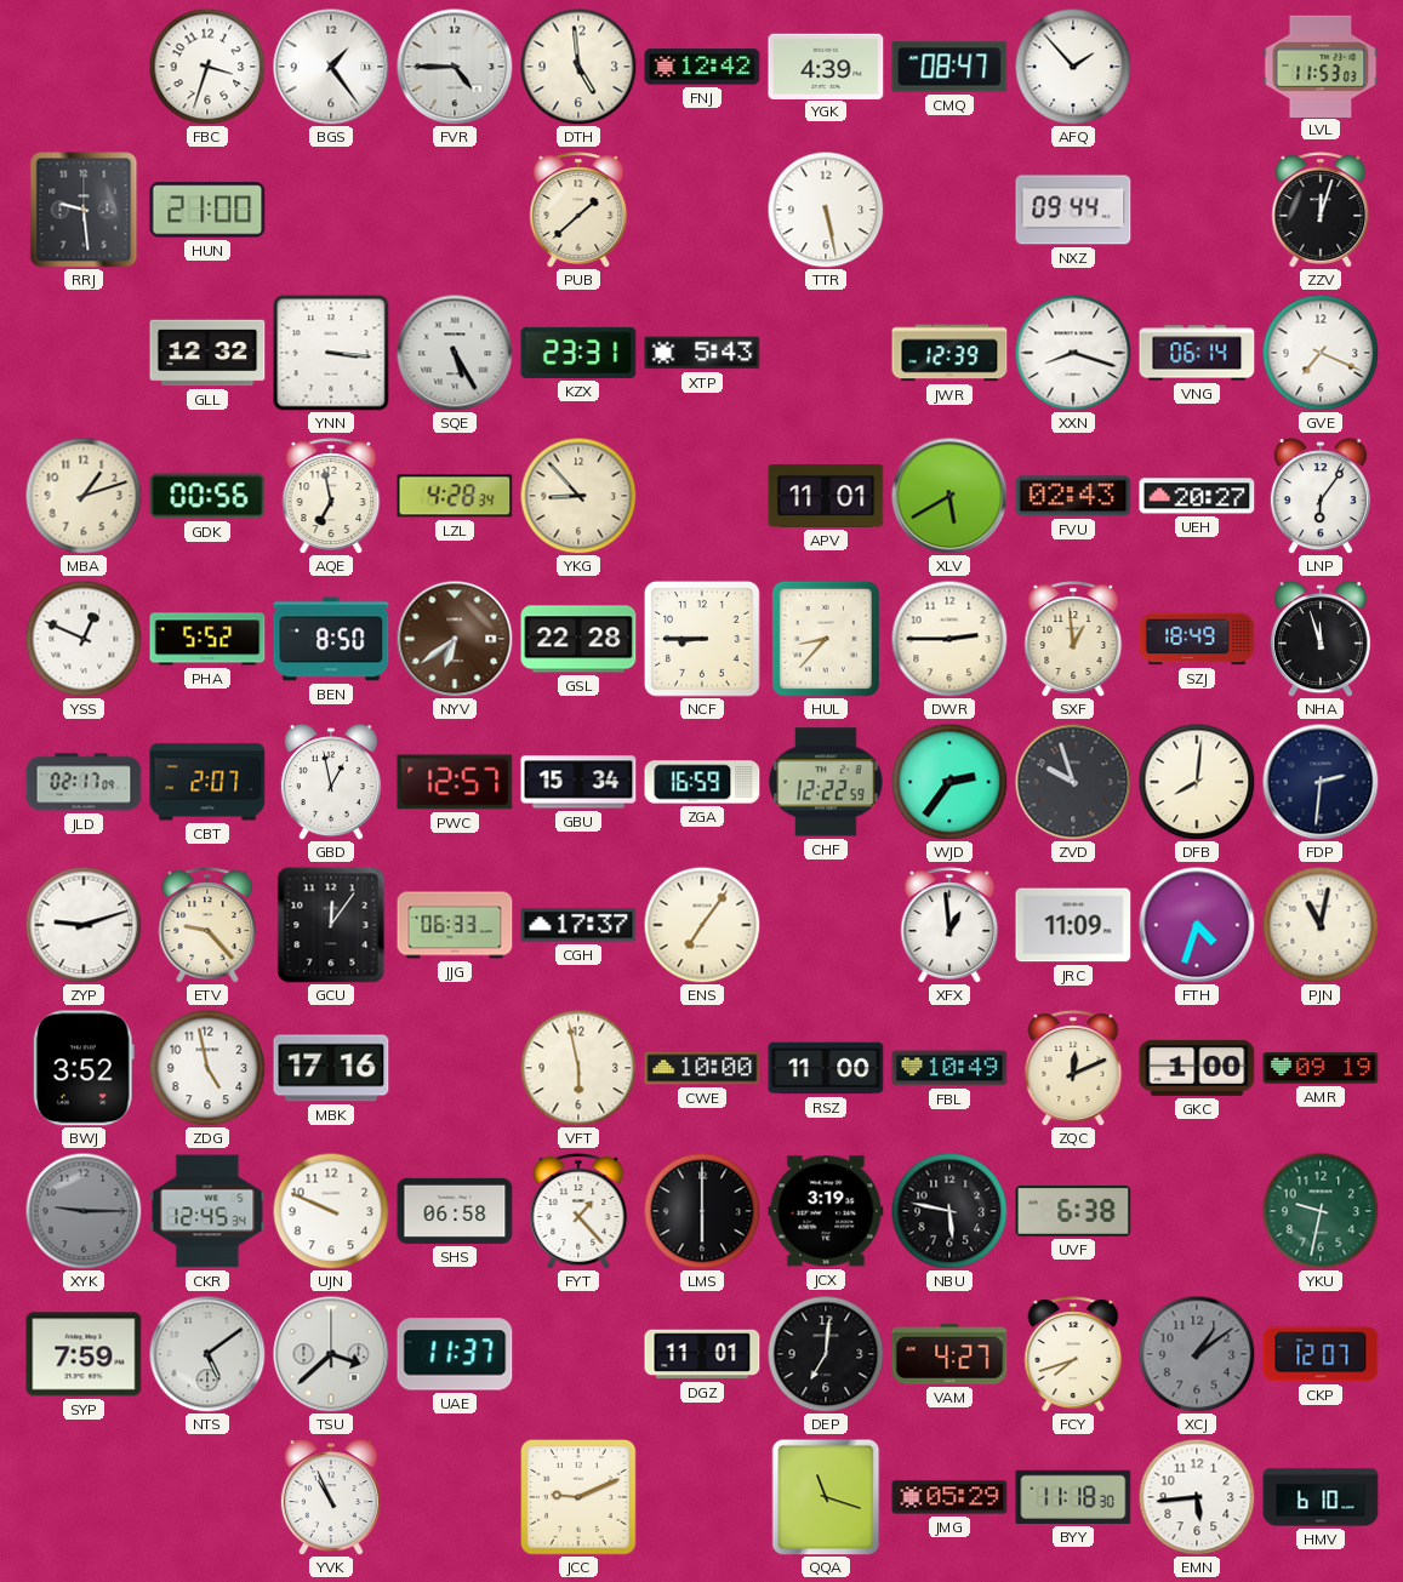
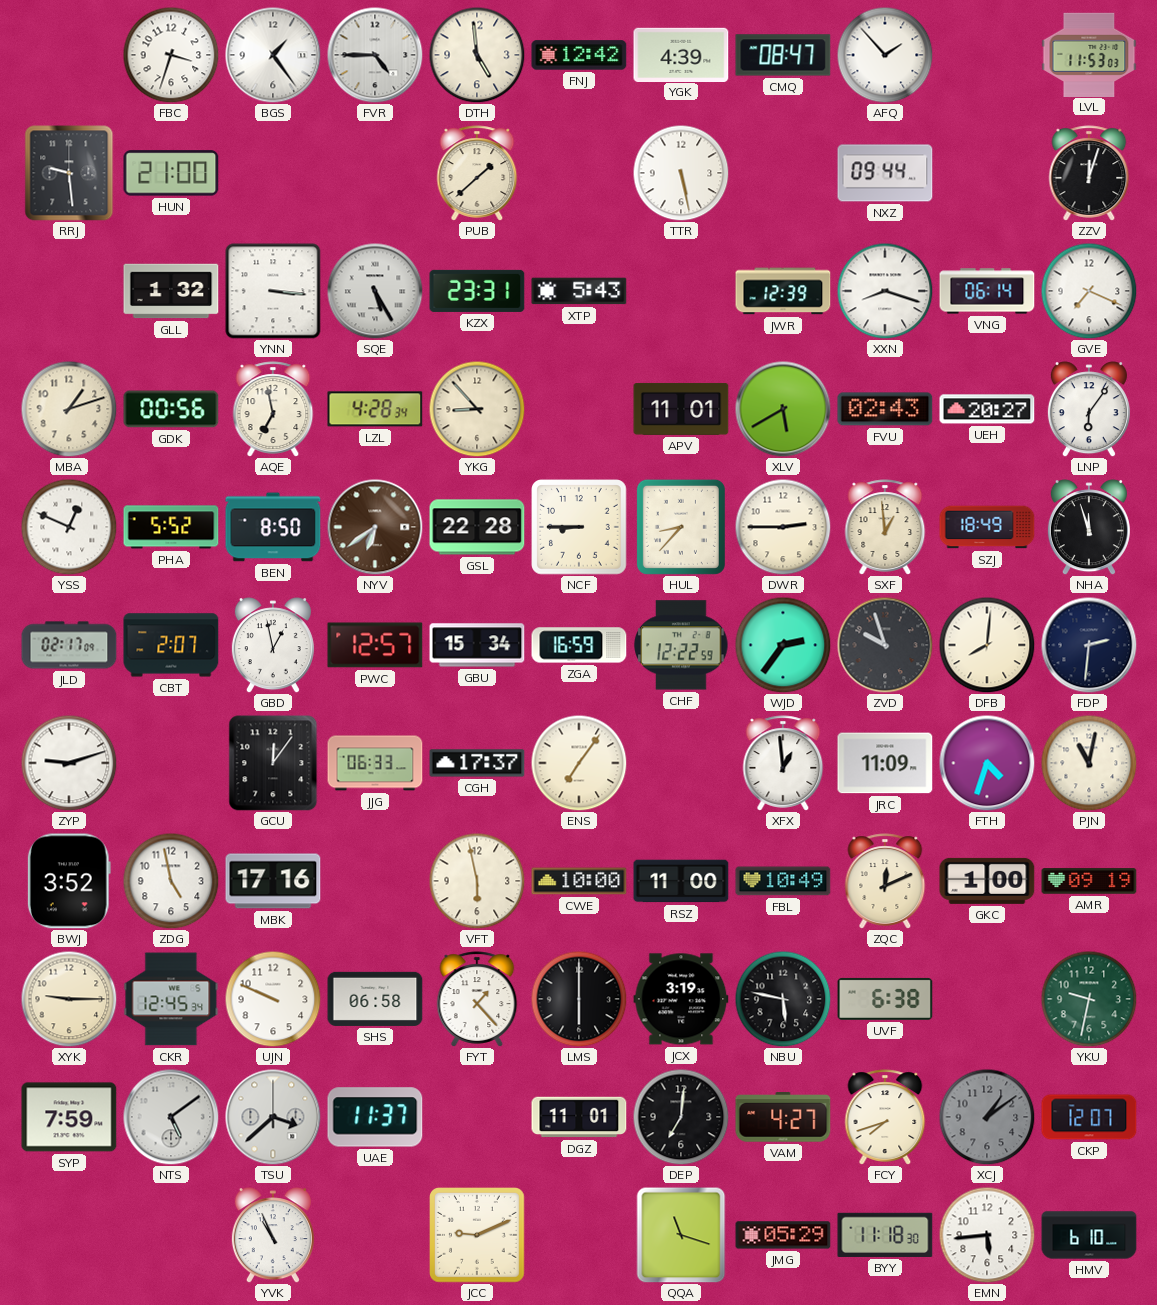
GLL: 12:32 -> 1:32
ETV: 9:23 -> none
XYK dial: grey -> cream
